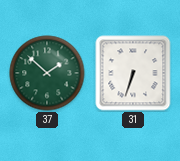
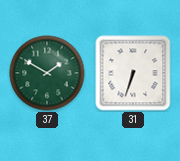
37: 1:52 -> 1:50
